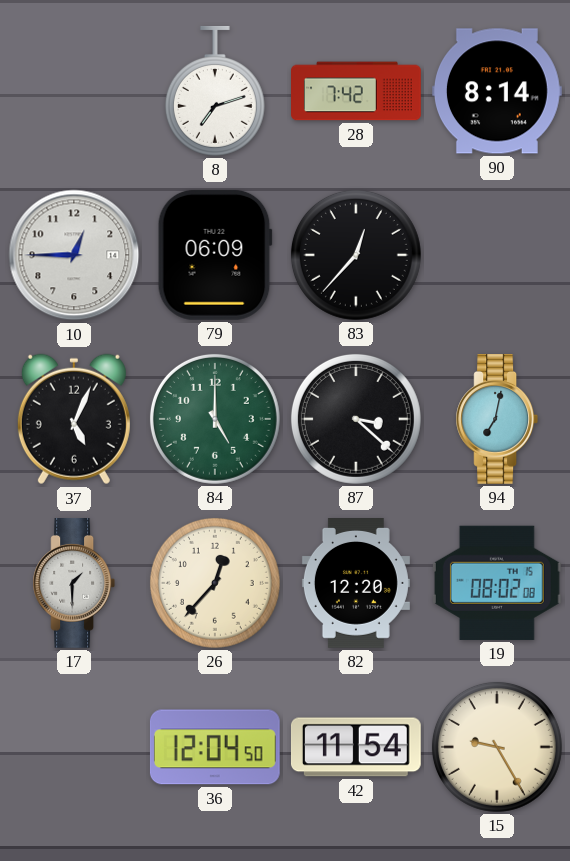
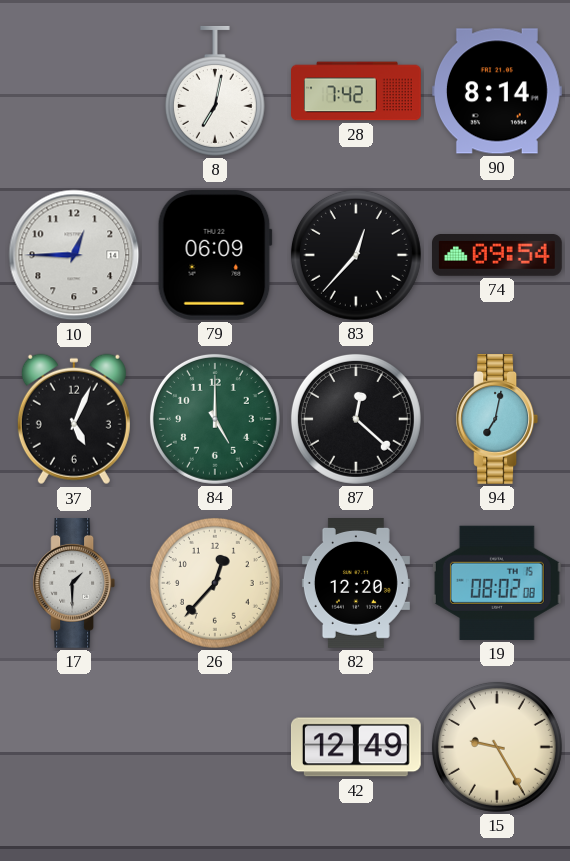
8: 7:12 -> 7:02
74: none -> 09:54
87: 3:22 -> 12:22
36: 12:04 -> none
42: 11:54 -> 12:49
